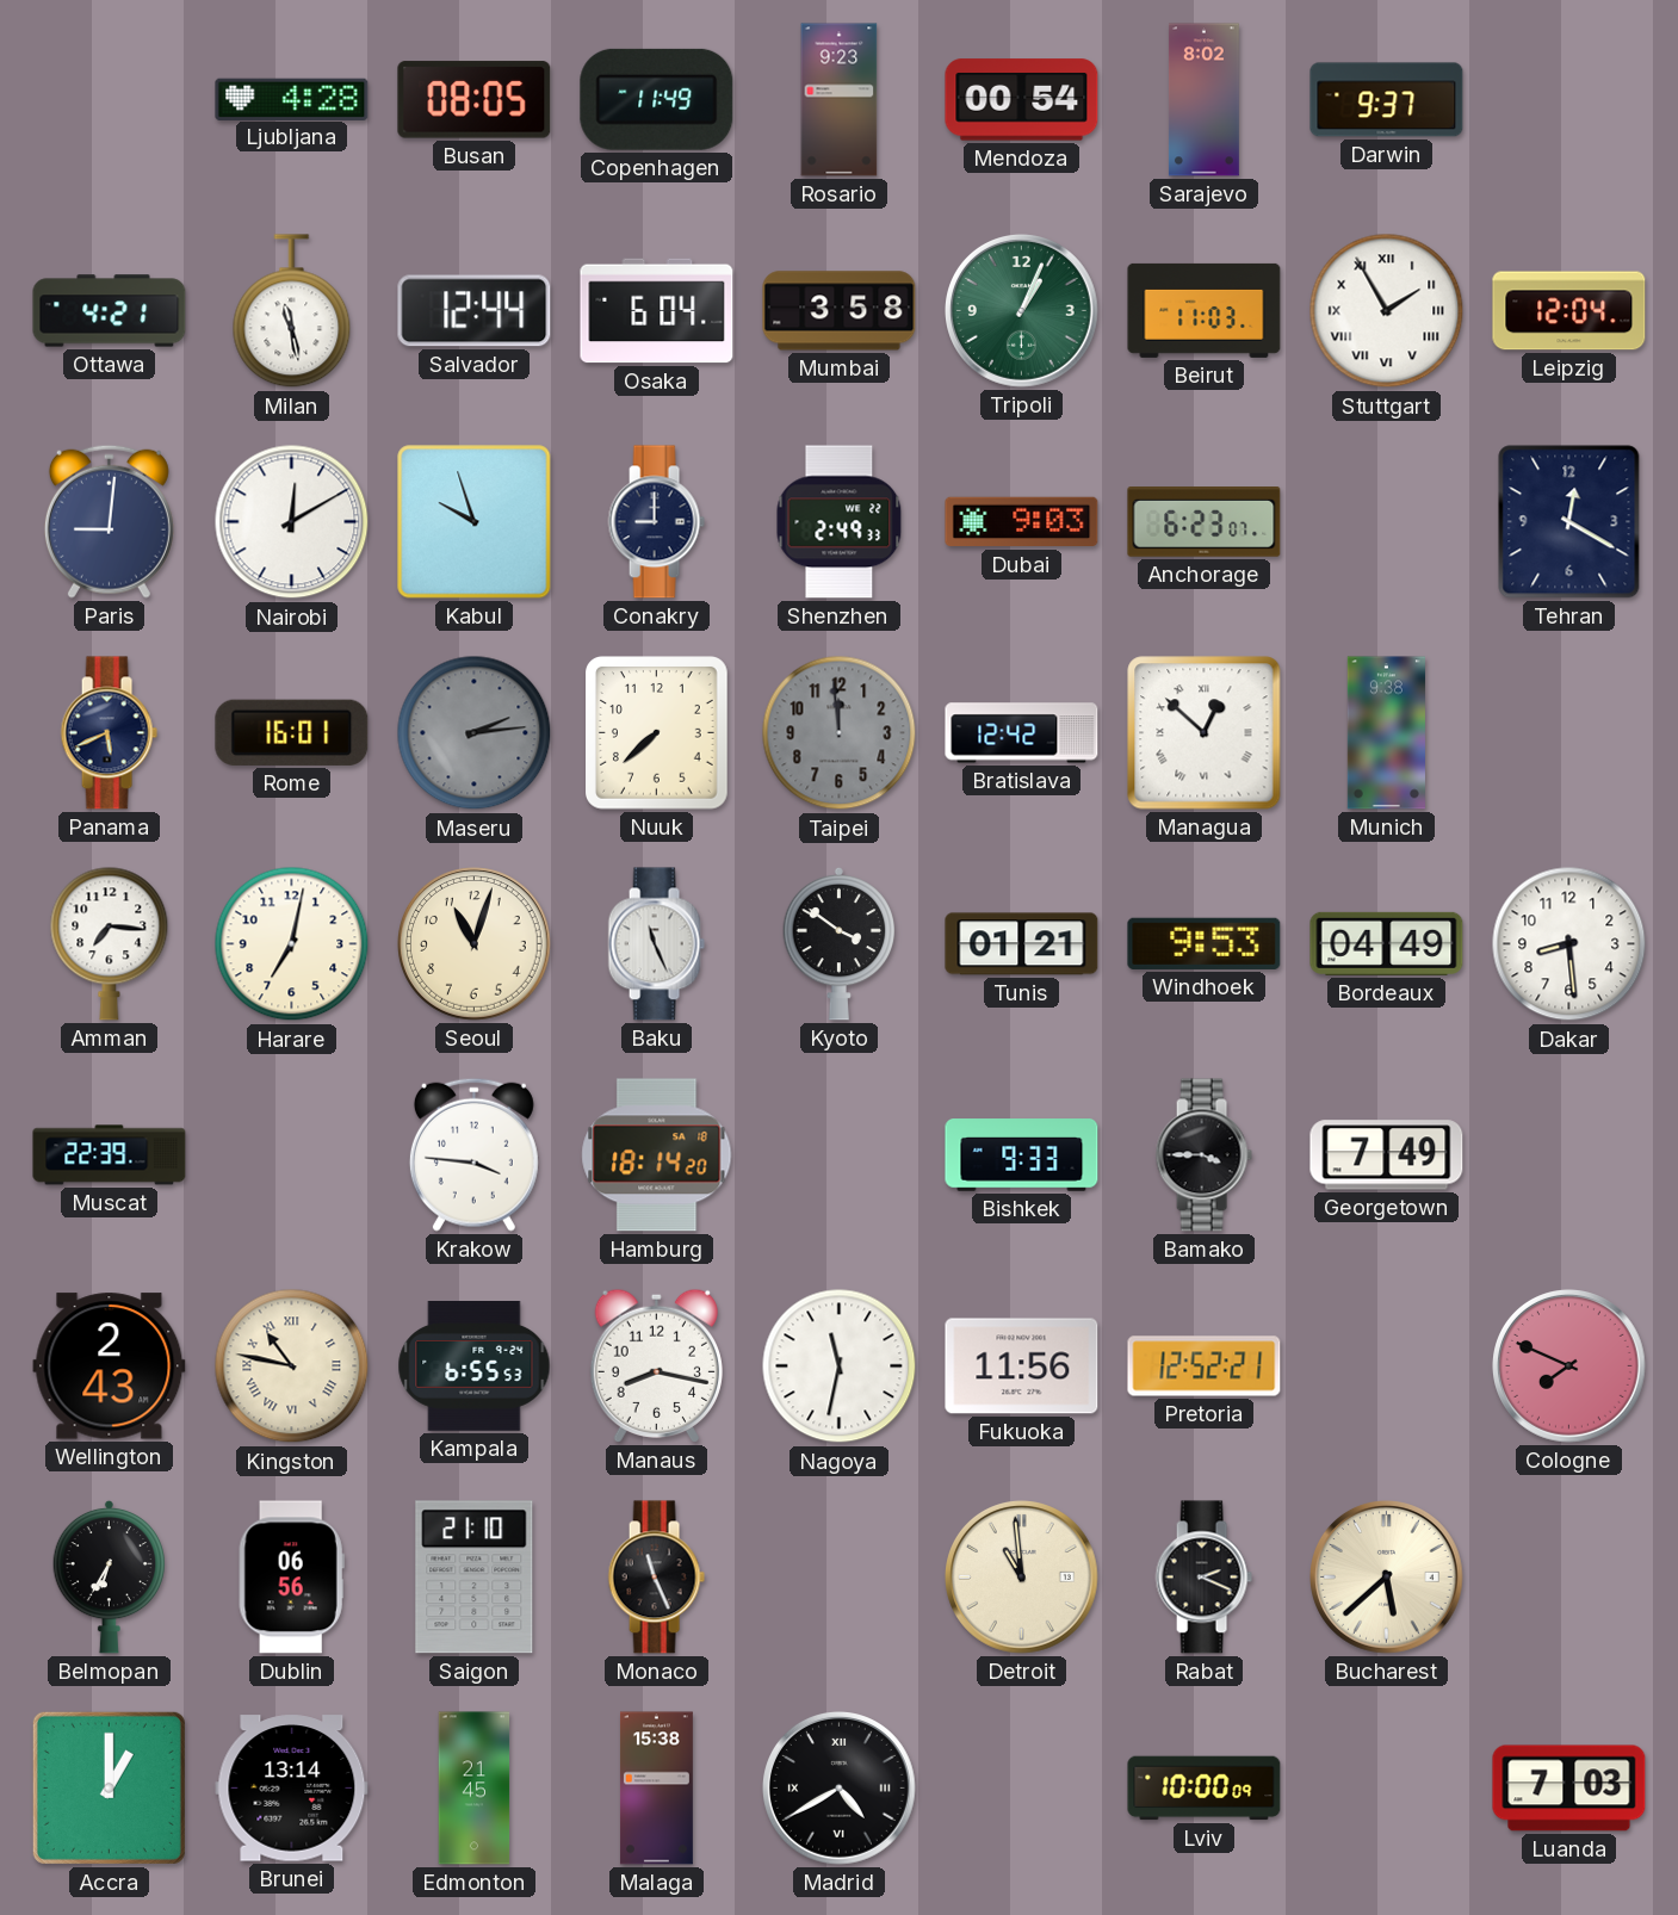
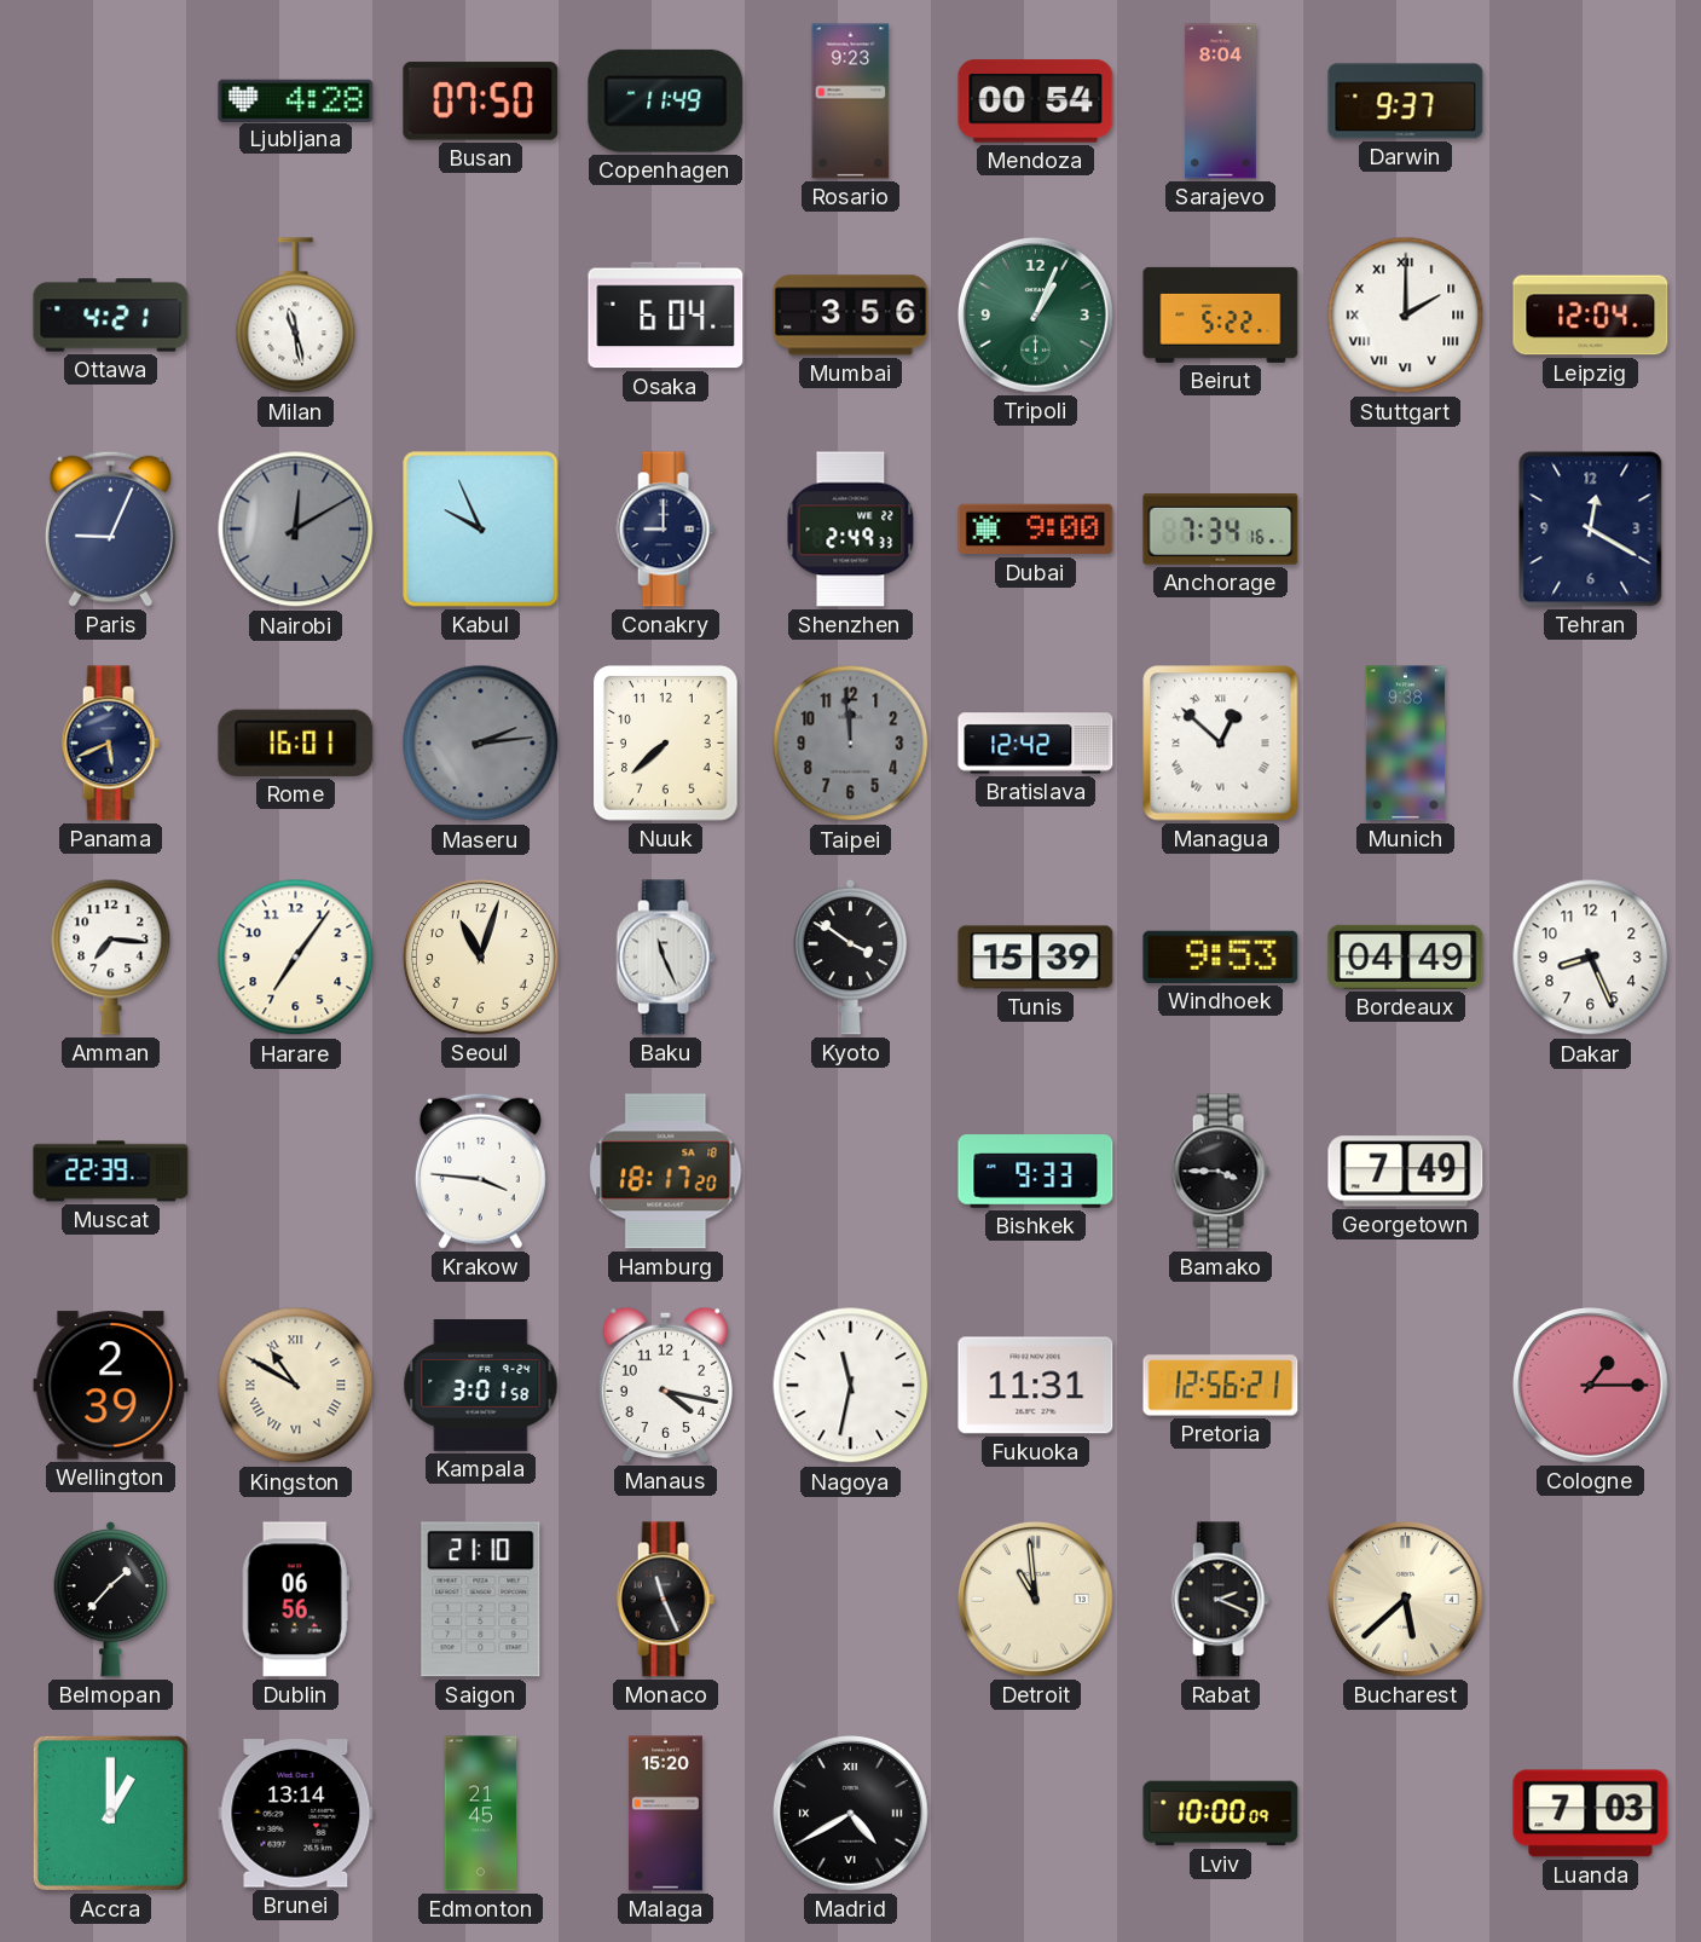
Busan: 08:05 -> 07:50
Sarajevo: 8:02 -> 8:04
Salvador: 12:44 -> none
Mumbai: 3:58 -> 3:56
Beirut: 11:03 -> 5:22
Stuttgart: 1:55 -> 2:00
Paris: 9:01 -> 9:04
Nairobi dial: white -> grey
Kabul: 9:57 -> 9:56
Dubai: 9:03 -> 9:00
Anchorage: 6:23 -> 7:34
Harare: 7:02 -> 7:06
Tunis: 01:21 -> 15:39
Dakar: 8:29 -> 8:26
Hamburg: 18:14 -> 18:17
Wellington: 2:43 -> 2:39
Kingston: 10:47 -> 10:50
Kampala: 6:55 -> 3:01
Manaus: 8:17 -> 4:17
Fukuoka: 11:56 -> 11:31
Pretoria: 12:52 -> 12:56
Cologne: 7:49 -> 1:15
Belmopan: 6:35 -> 1:37
Malaga: 15:38 -> 15:20
